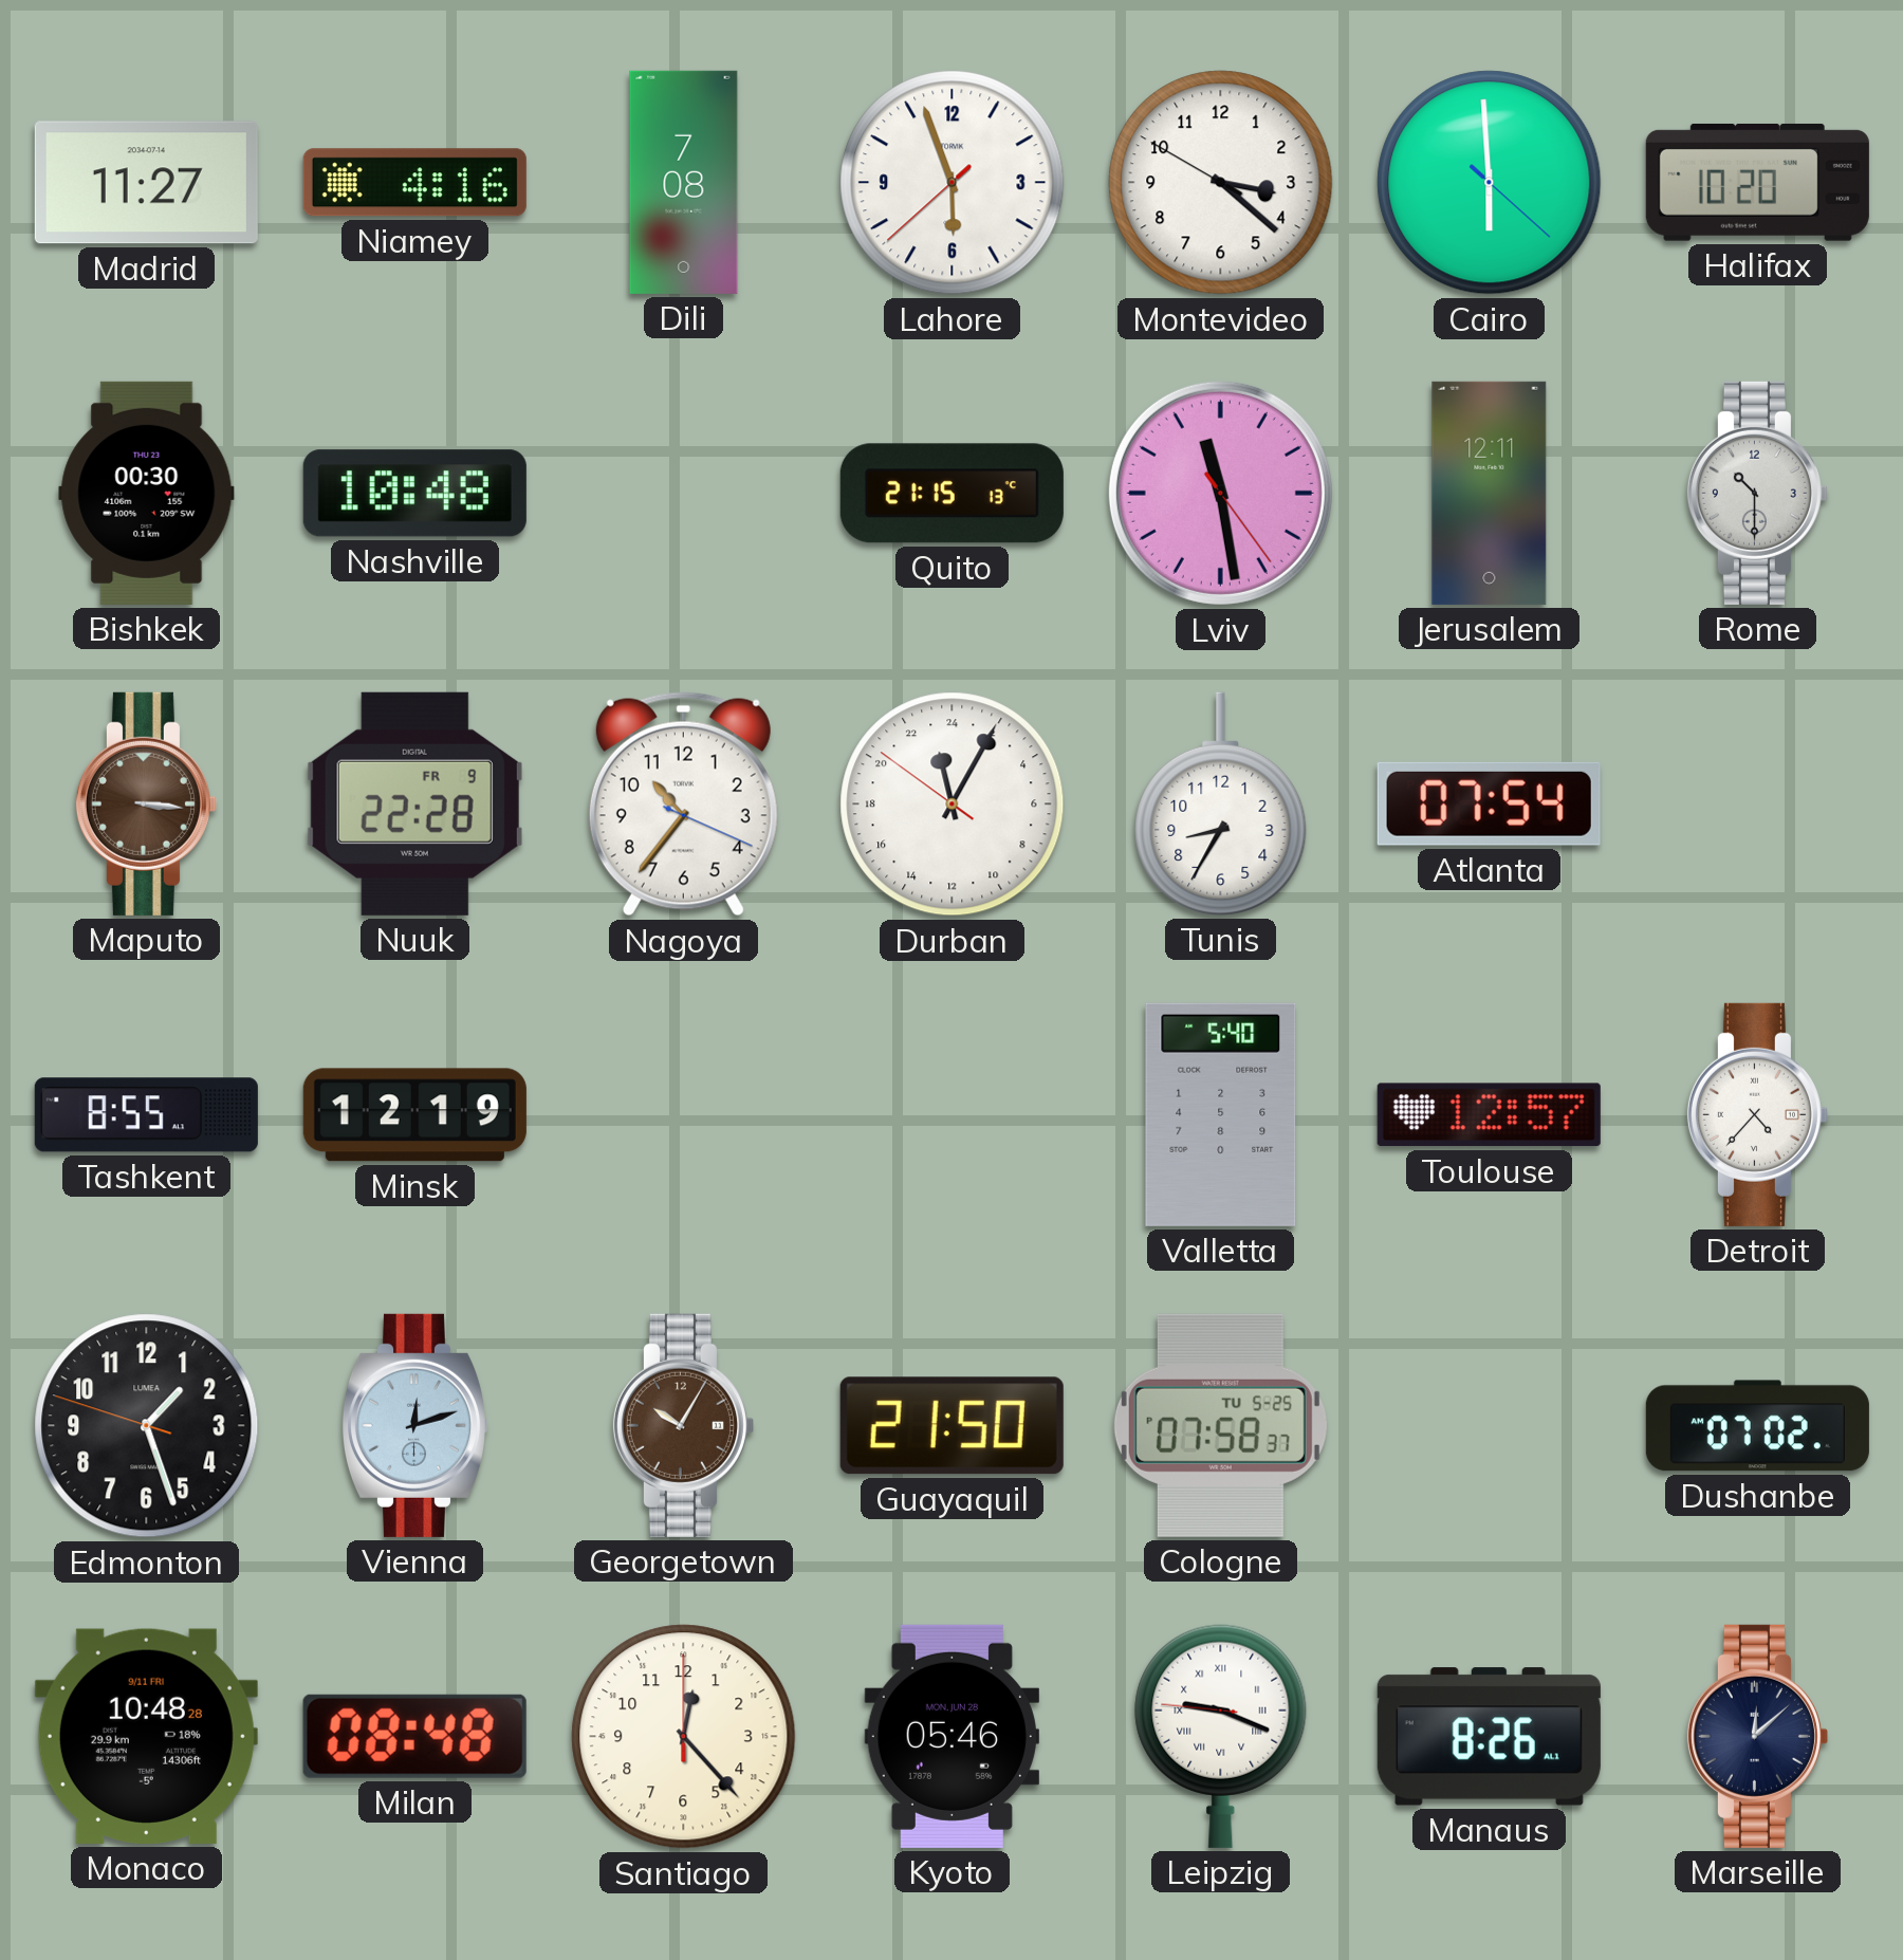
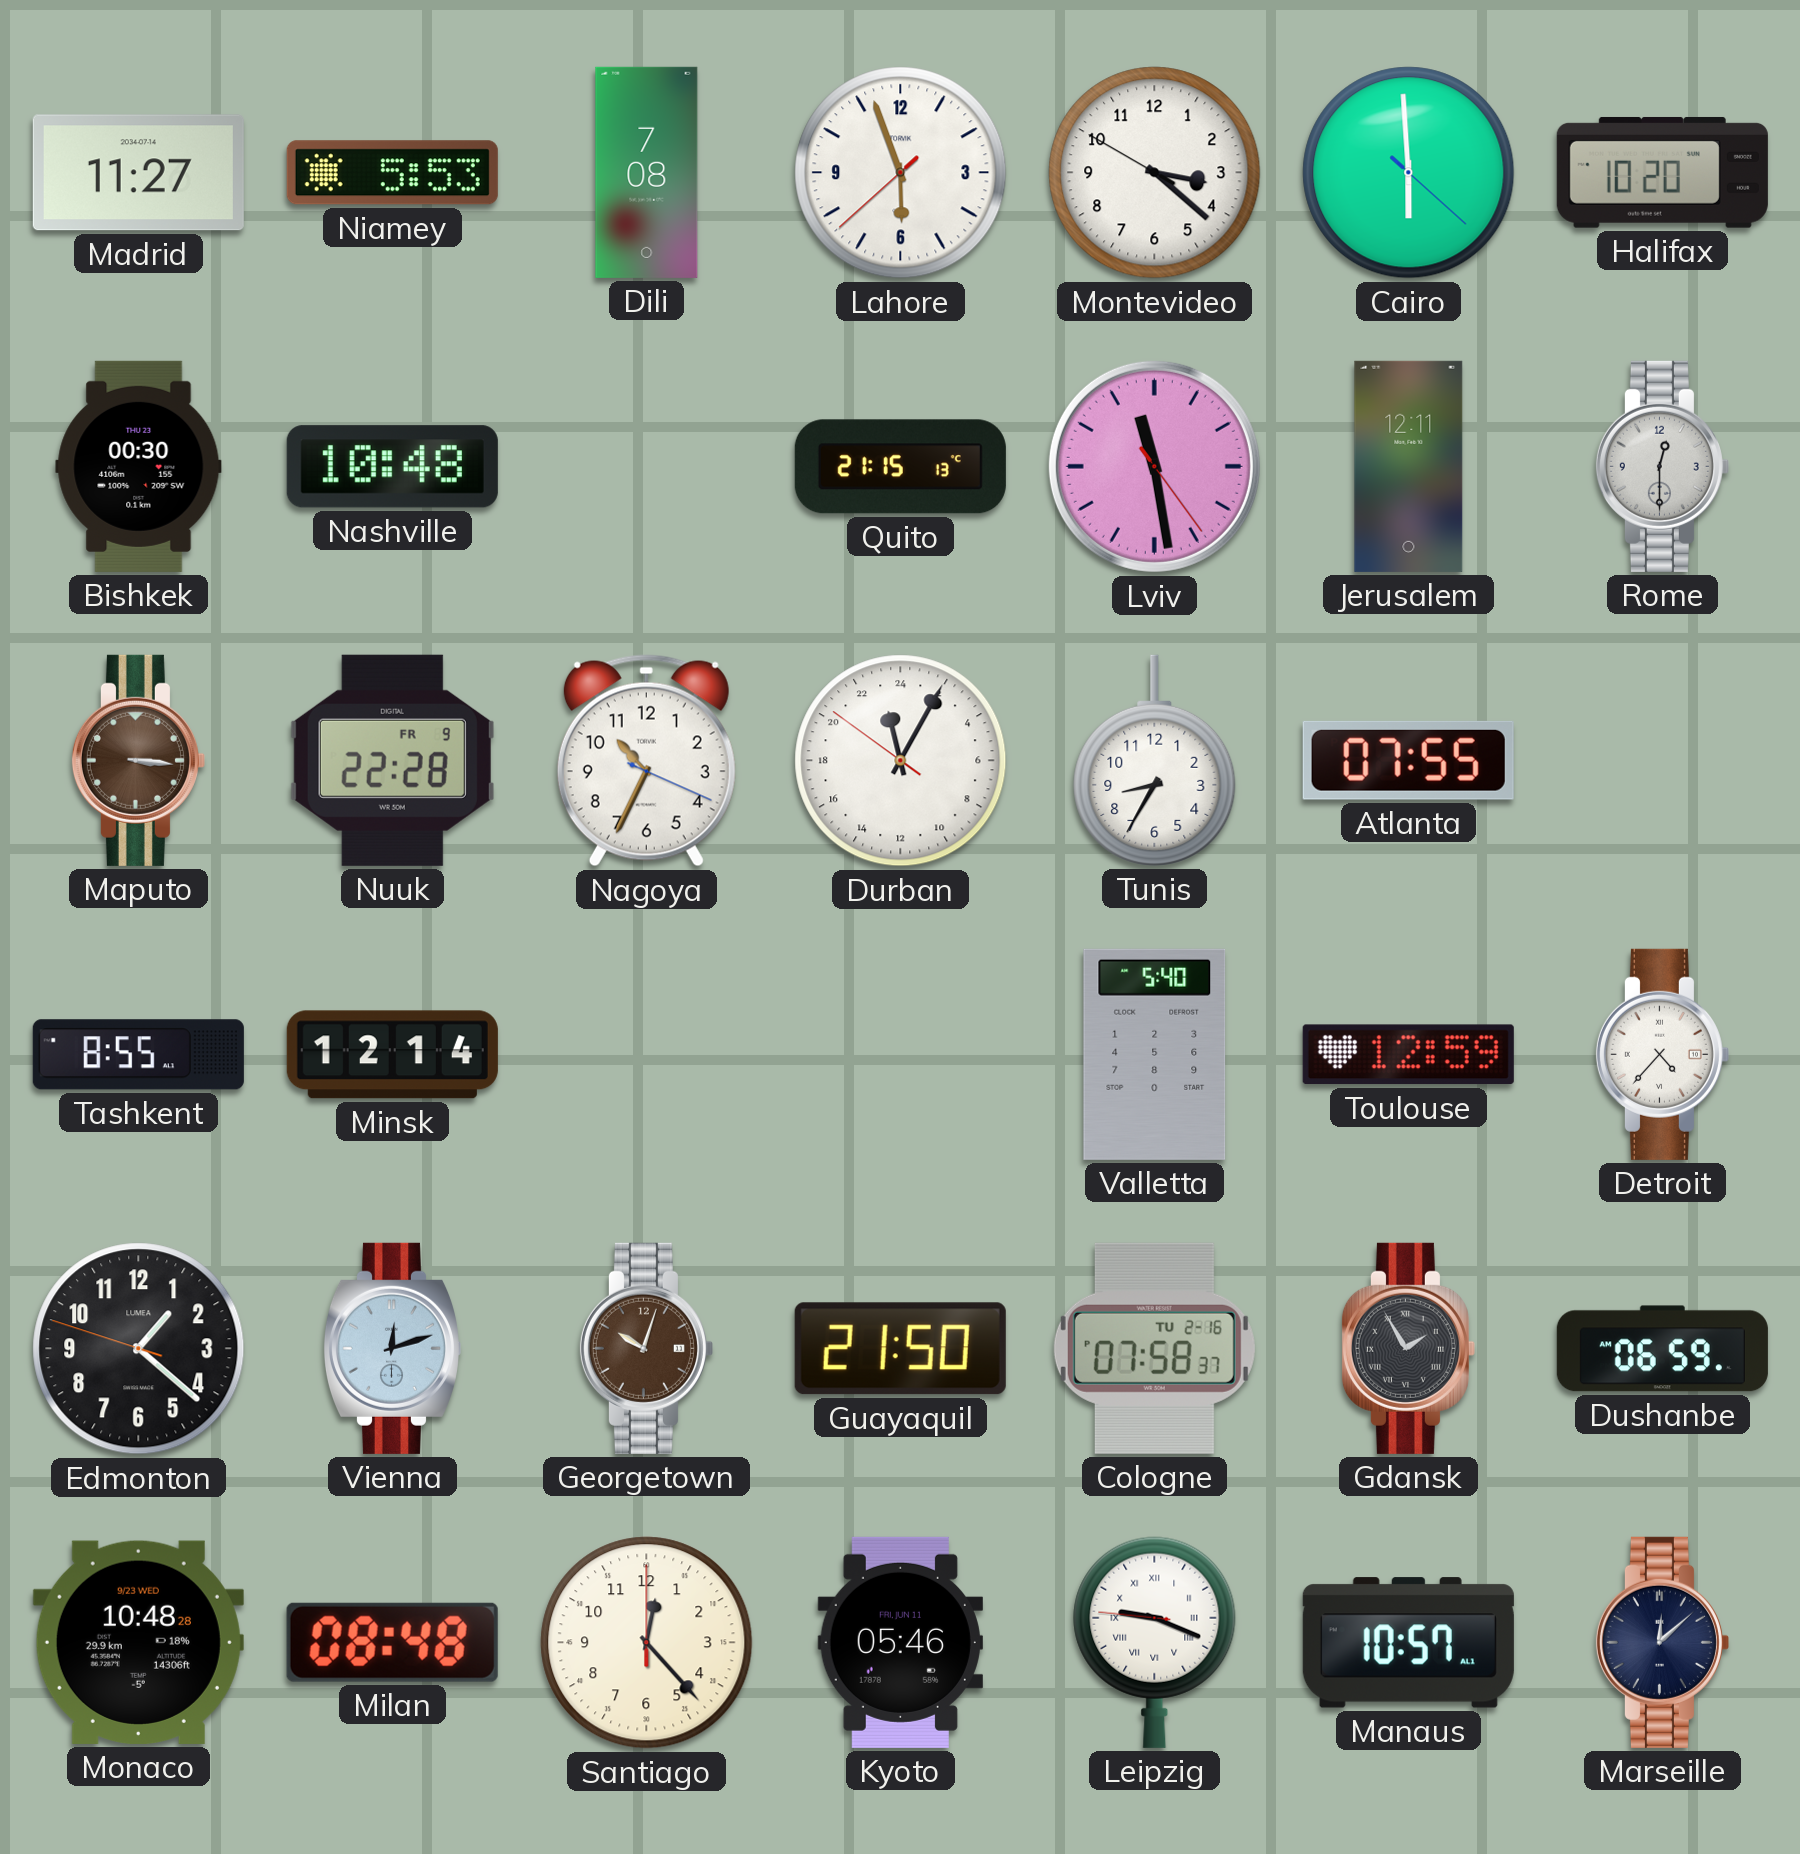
Niamey: 4:16 -> 5:53
Rome: 10:30 -> 12:30
Nagoya: 10:36 -> 10:34
Atlanta: 07:54 -> 07:55
Minsk: 12:19 -> 12:14
Toulouse: 12:57 -> 12:59
Edmonton: 1:26 -> 1:21
Georgetown: 10:05 -> 10:03
Cologne date: TU 5-25 -> TU 2-16
Gdansk: none -> 1:55
Dushanbe: 07:02 -> 06:59
Monaco date: 9/11 FRI -> 9/23 WED
Kyoto date: MON, JUN 28 -> FRI, JUN 11
Manaus: 8:26 -> 10:57
